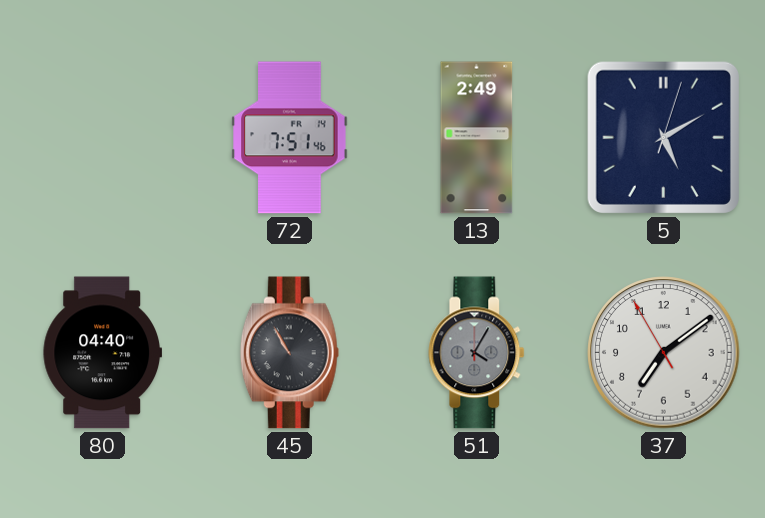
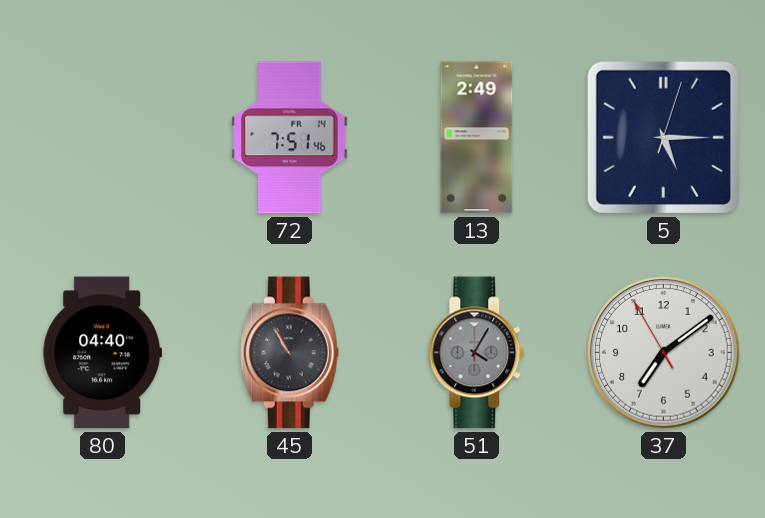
5: 5:10 -> 5:15
